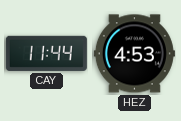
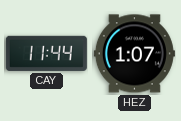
HEZ: 4:53 -> 1:07
